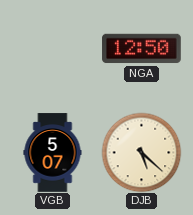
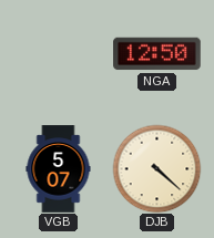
DJB: 5:22 -> 4:22
